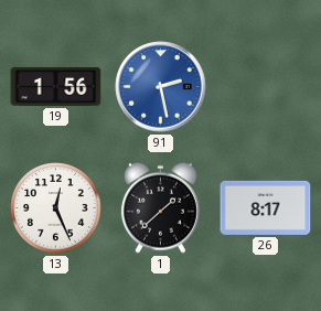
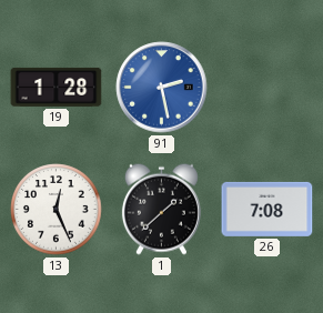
19: 1:56 -> 1:28
26: 8:17 -> 7:08
